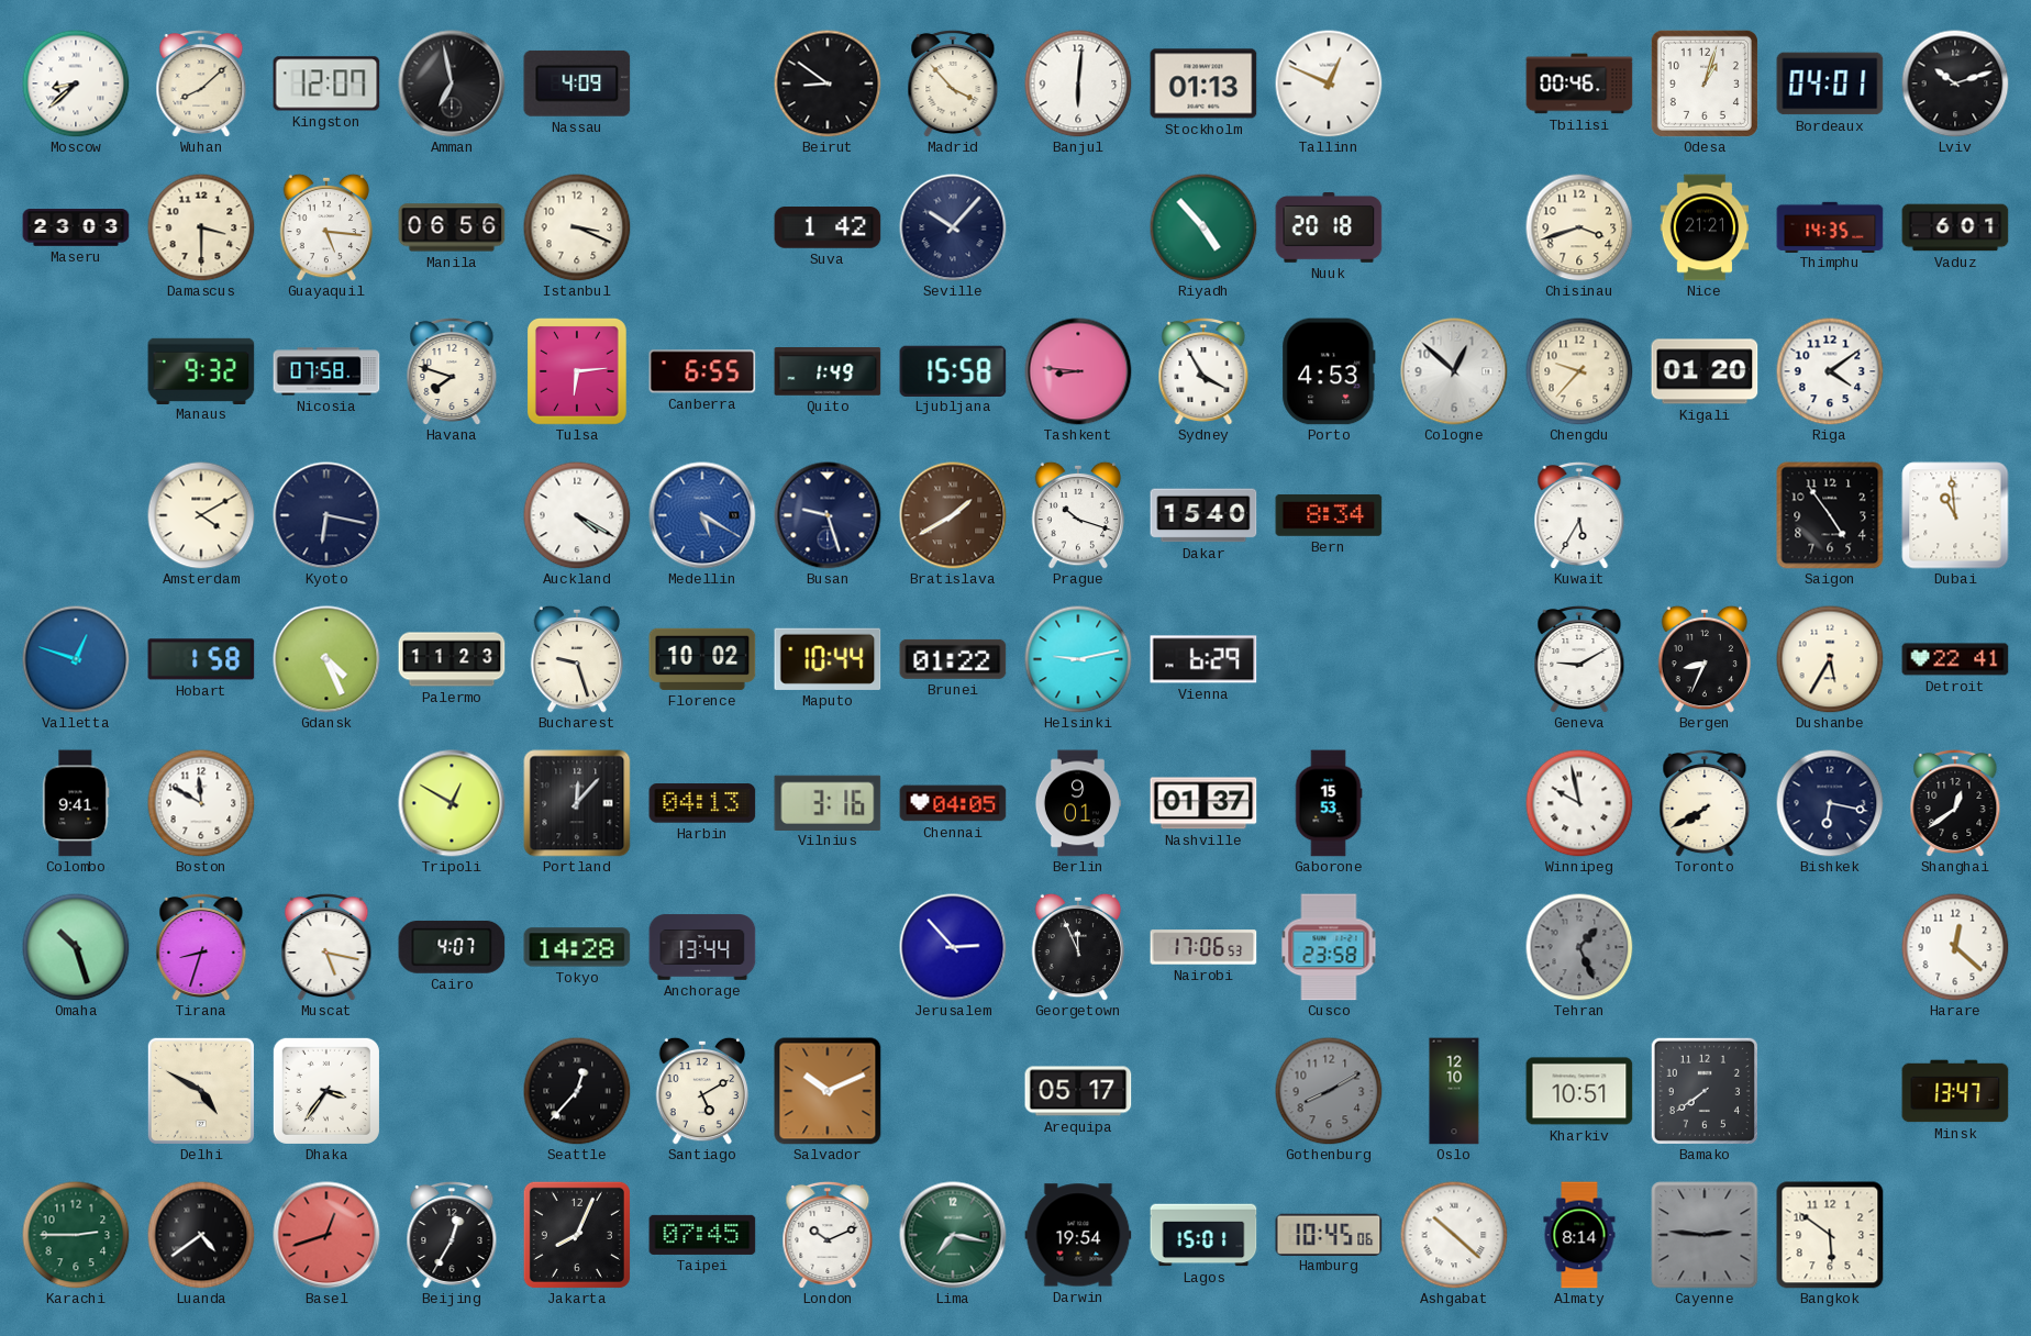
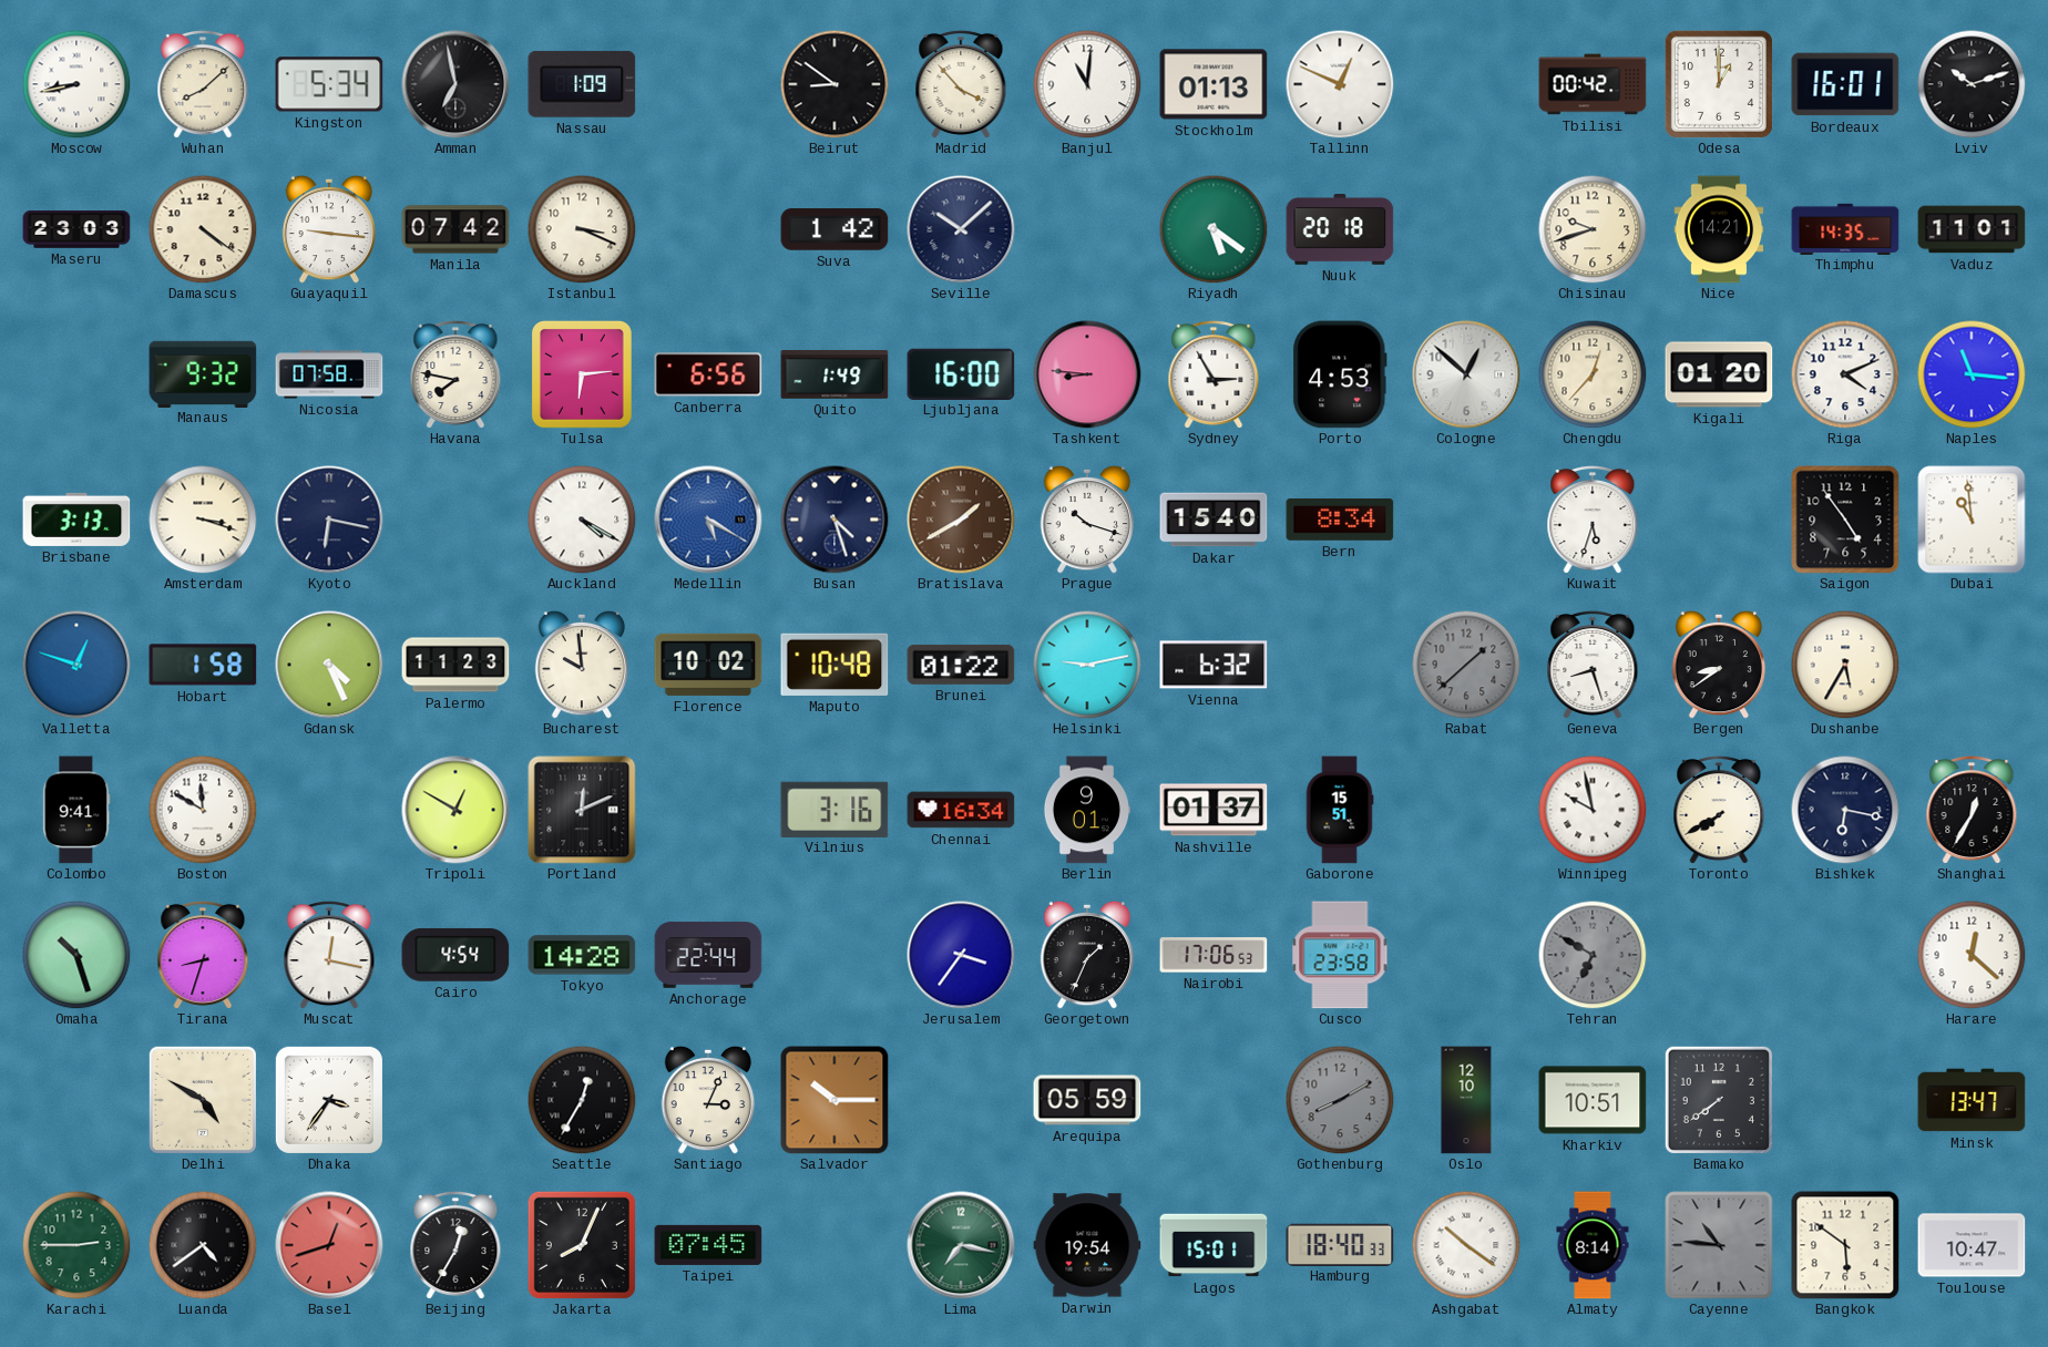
Moscow: 8:38 -> 8:43
Kingston: 12:07 -> 5:34
Nassau: 4:09 -> 1:09
Banjul: 6:01 -> 11:01
Tbilisi: 00:46 -> 00:42
Odesa: 1:03 -> 1:00
Bordeaux: 04:01 -> 16:01
Damascus: 3:30 -> 4:21
Guayaquil: 5:16 -> 9:16
Manila: 06:56 -> 07:42
Seville: 10:07 -> 10:08
Riyadh: 4:53 -> 5:21
Chisinau: 3:42 -> 9:42
Nice: 21:21 -> 14:21
Vaduz: 6:01 -> 11:01
Havana: 7:48 -> 7:47
Canberra: 6:55 -> 6:56
Ljubljana: 15:58 -> 16:00
Sydney: 3:55 -> 2:55
Chengdu: 9:37 -> 12:37
Riga: 4:09 -> 4:11
Naples: none -> 11:16
Brisbane: none -> 3:13
Amsterdam: 4:10 -> 3:18
Busan: 9:27 -> 4:27
Kuwait: 5:35 -> 5:33
Bucharest: 9:27 -> 9:59
Maputo: 10:44 -> 10:48
Vienna: 6:29 -> 6:32
Rabat: none -> 1:38
Geneva: 9:10 -> 8:27
Bergen: 8:34 -> 8:39
Detroit: 22:41 -> none
Portland: 12:07 -> 12:11
Harbin: 04:13 -> none
Chennai: 04:05 -> 16:34
Gaborone: 15:53 -> 15:51
Shanghai: 12:39 -> 12:35
Muscat: 5:17 -> 12:17
Cairo: 4:07 -> 4:54
Anchorage: 13:44 -> 22:44
Jerusalem: 2:53 -> 3:36
Georgetown: 11:56 -> 1:34
Tehran: 1:26 -> 6:50
Seattle: 12:37 -> 12:35
Santiago: 5:10 -> 3:04
Salvador: 10:11 -> 10:15
Arequipa: 05:17 -> 05:59
London: 10:11 -> none
Hamburg: 10:45 -> 18:40
Ashgabat: 10:22 -> 10:21
Cayenne: 2:46 -> 10:46
Toulouse: none -> 10:47
